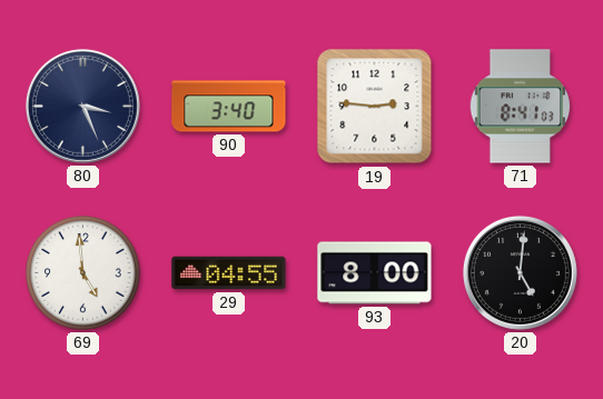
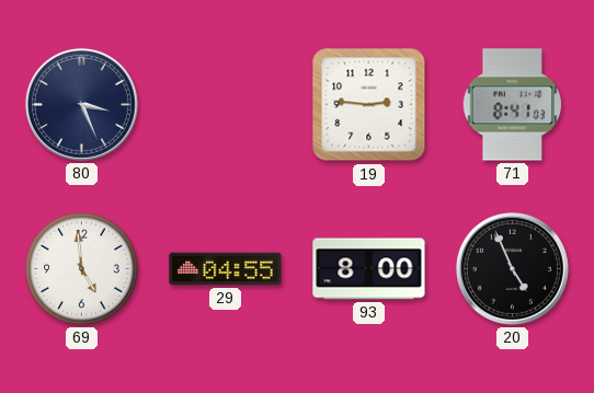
90: 3:40 -> none
20: 5:01 -> 4:56
